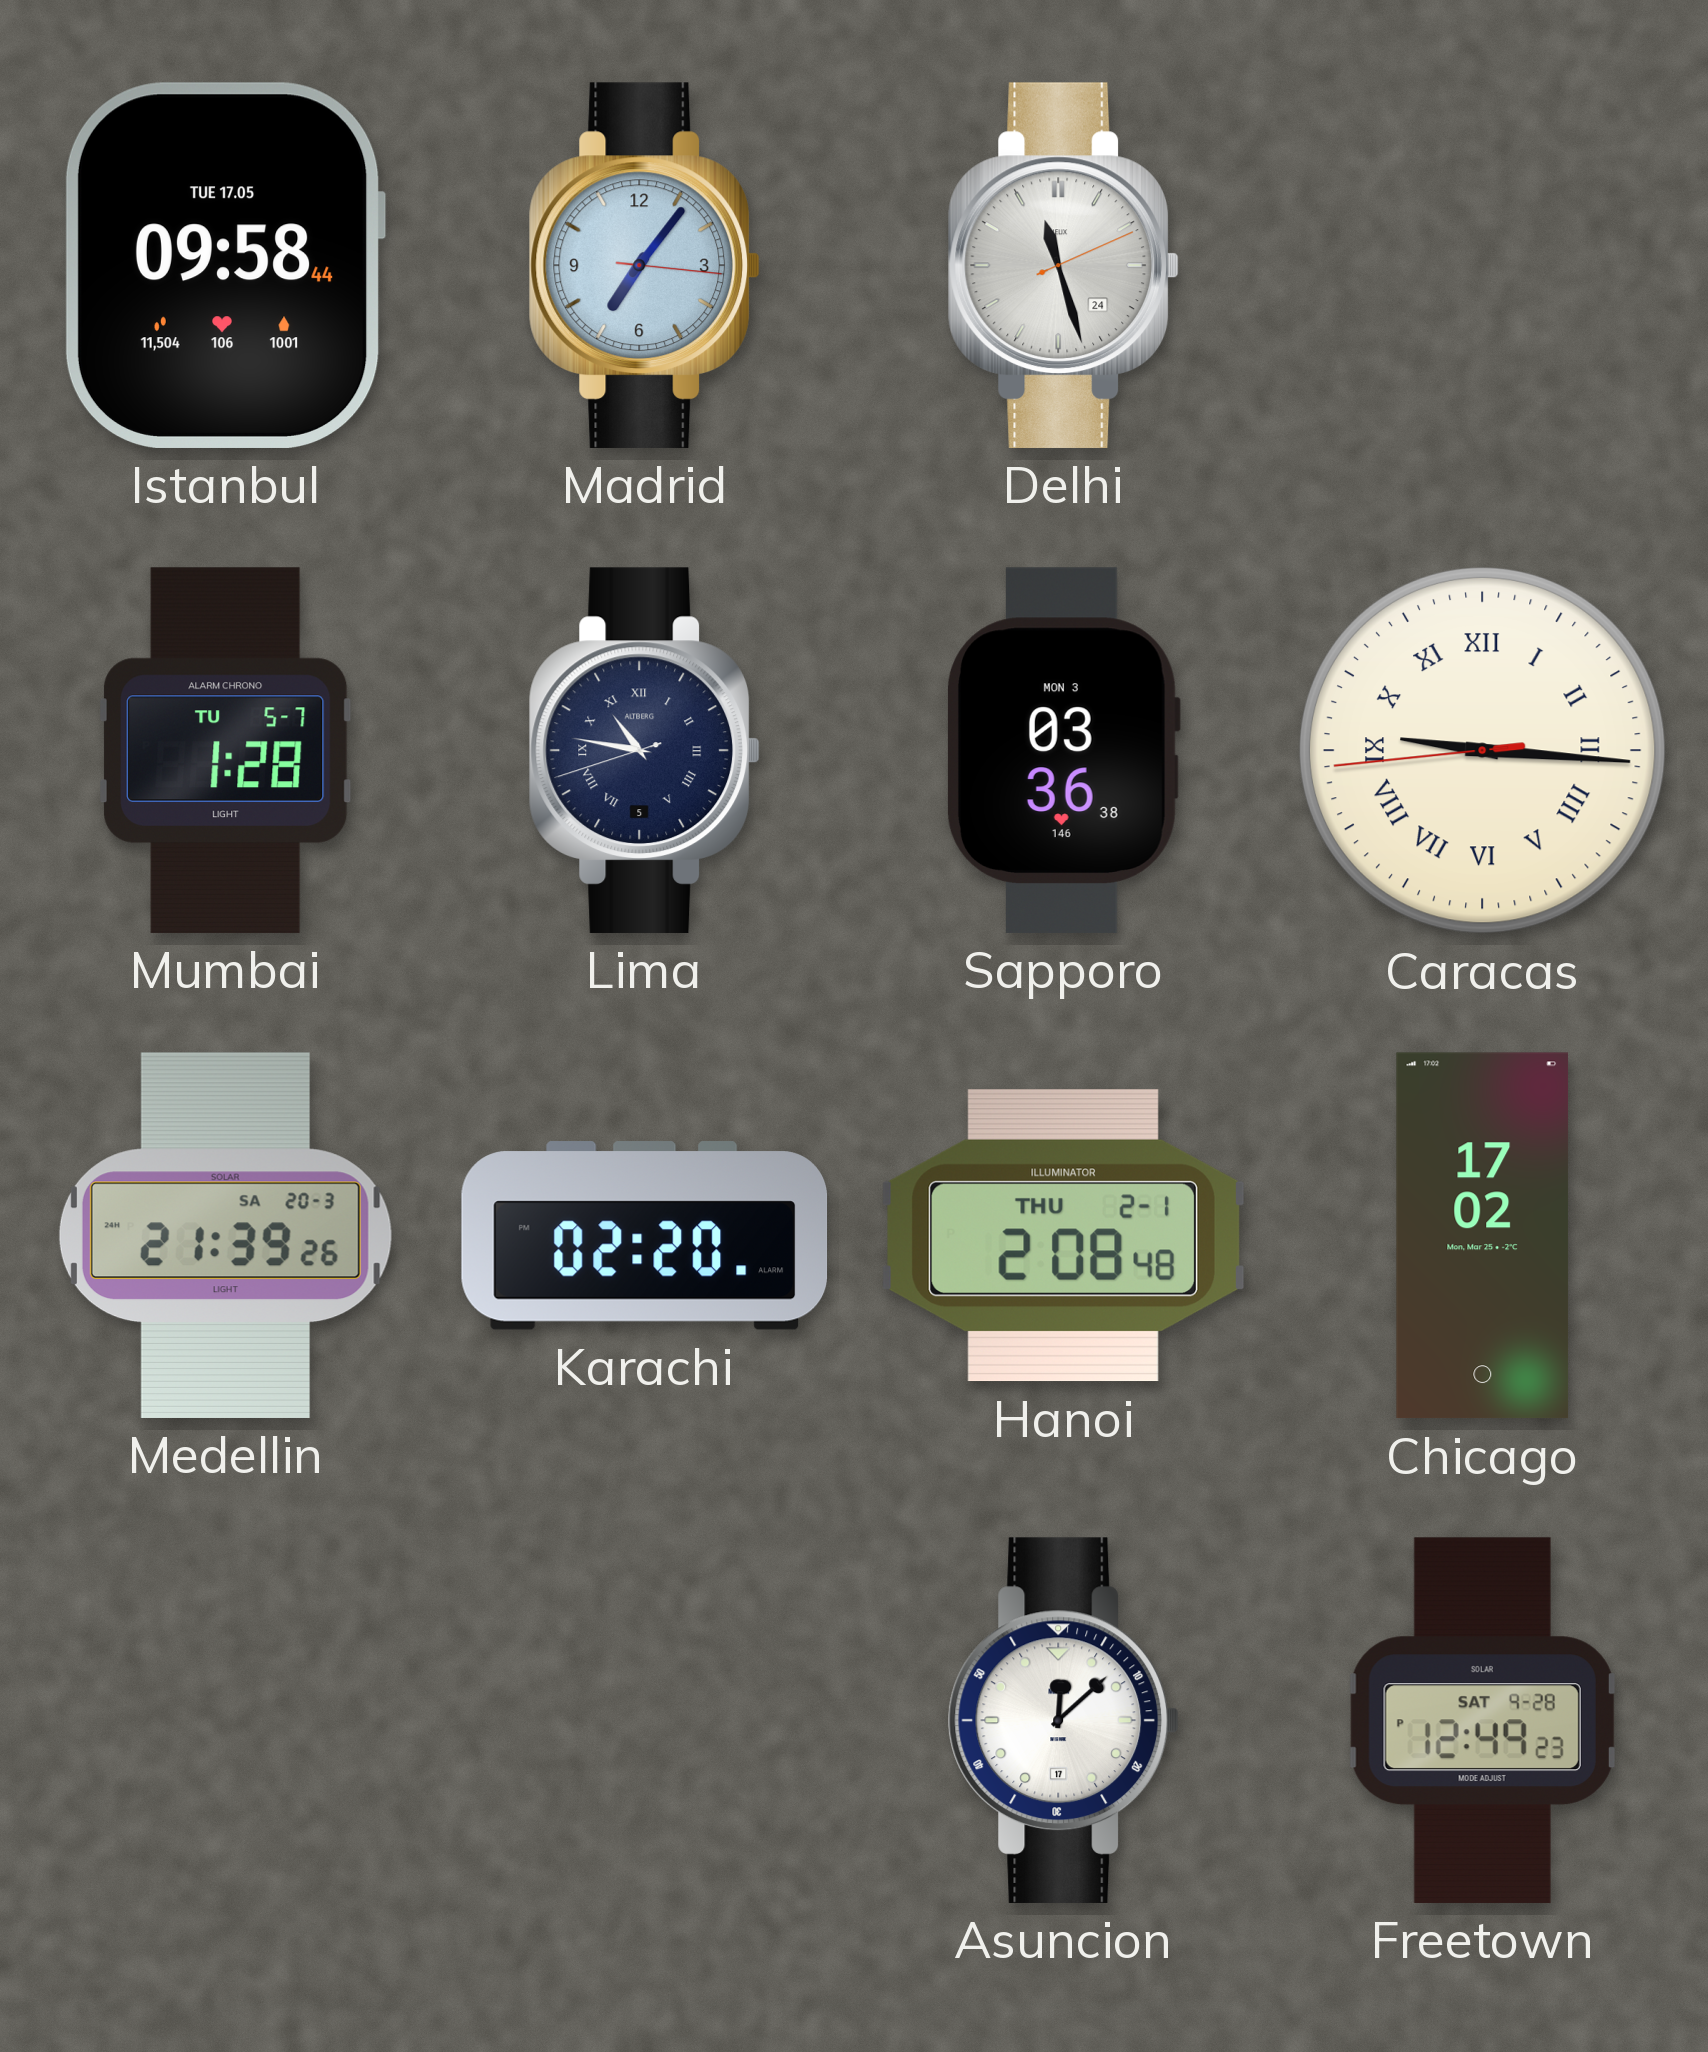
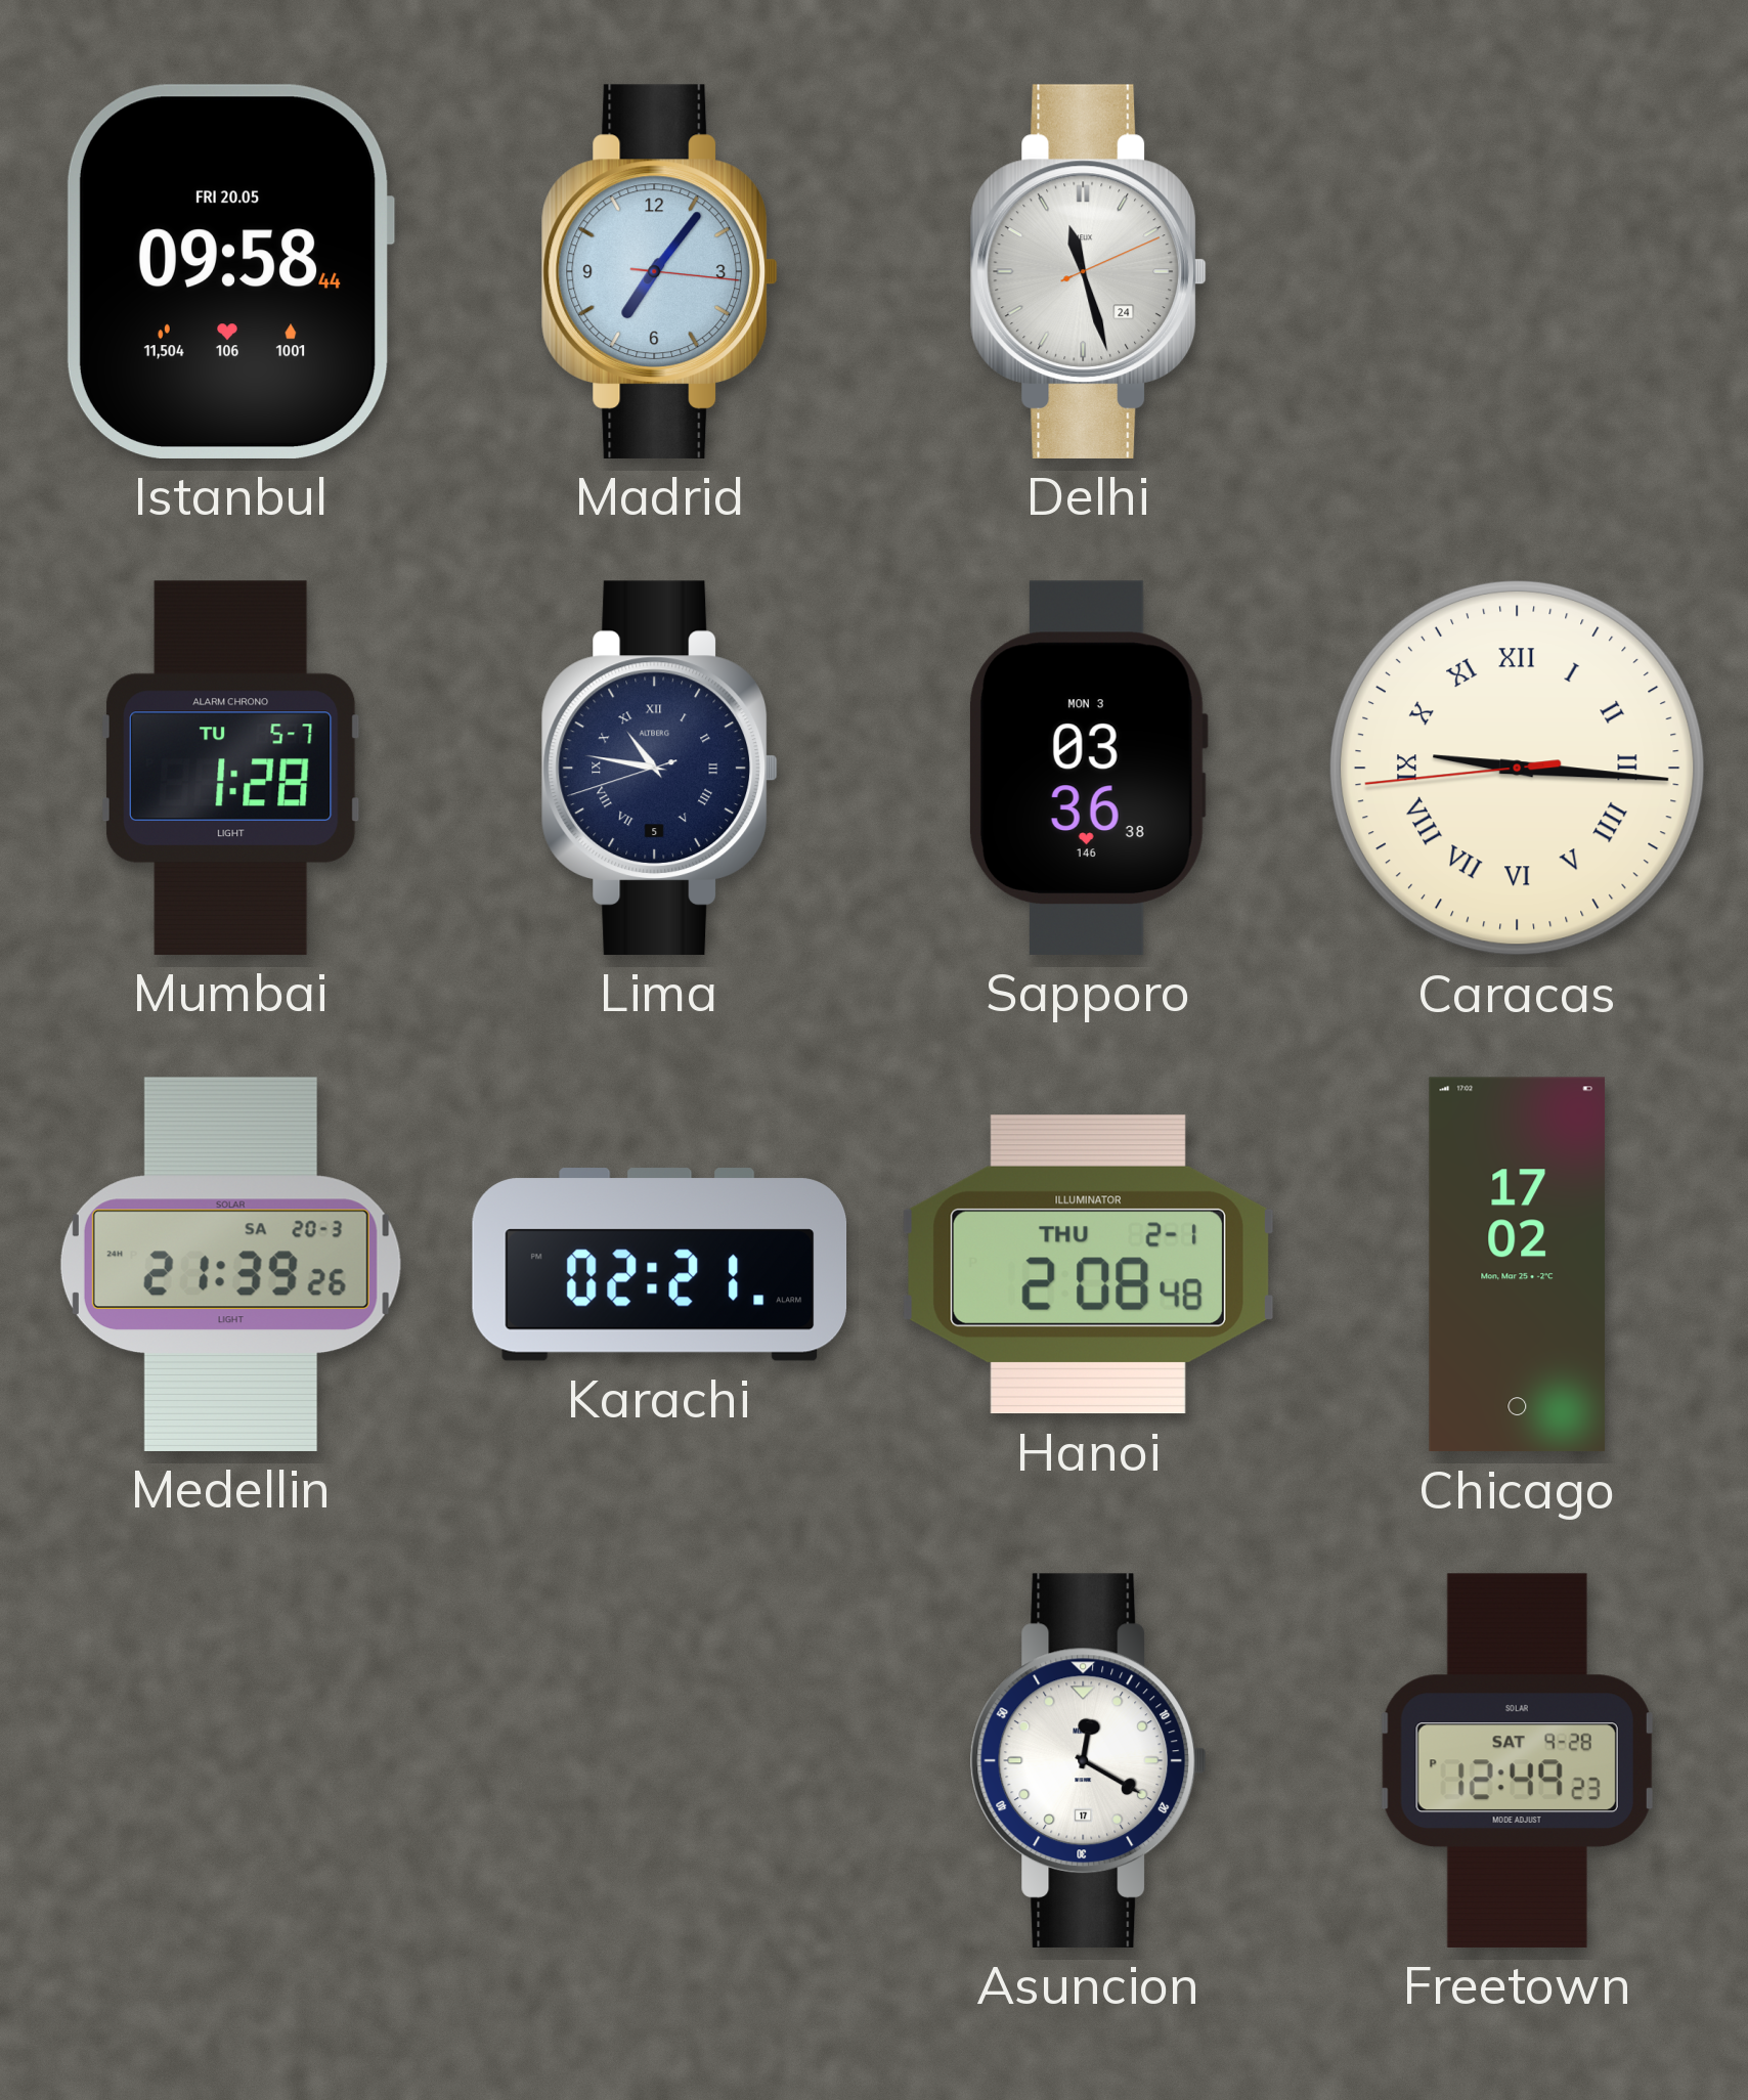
Istanbul date: TUE 17.05 -> FRI 20.05
Karachi: 02:20 -> 02:21
Asuncion: 12:08 -> 12:20
